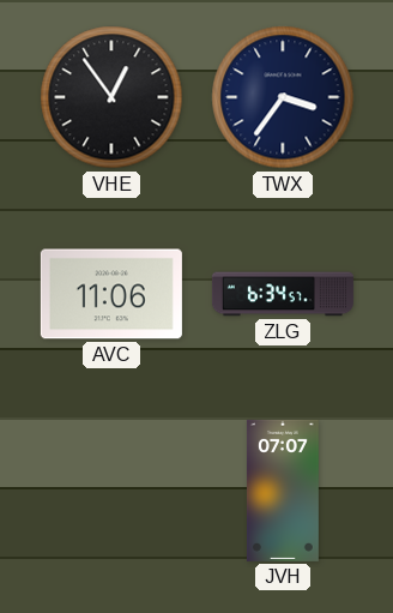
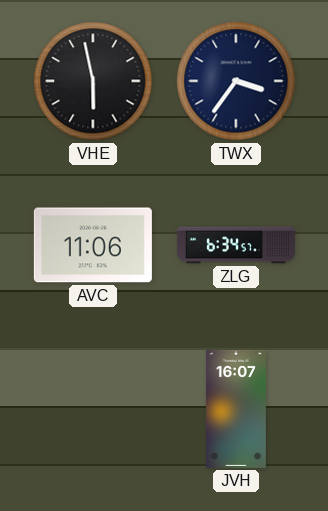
VHE: 12:54 -> 5:58
JVH: 07:07 -> 16:07
